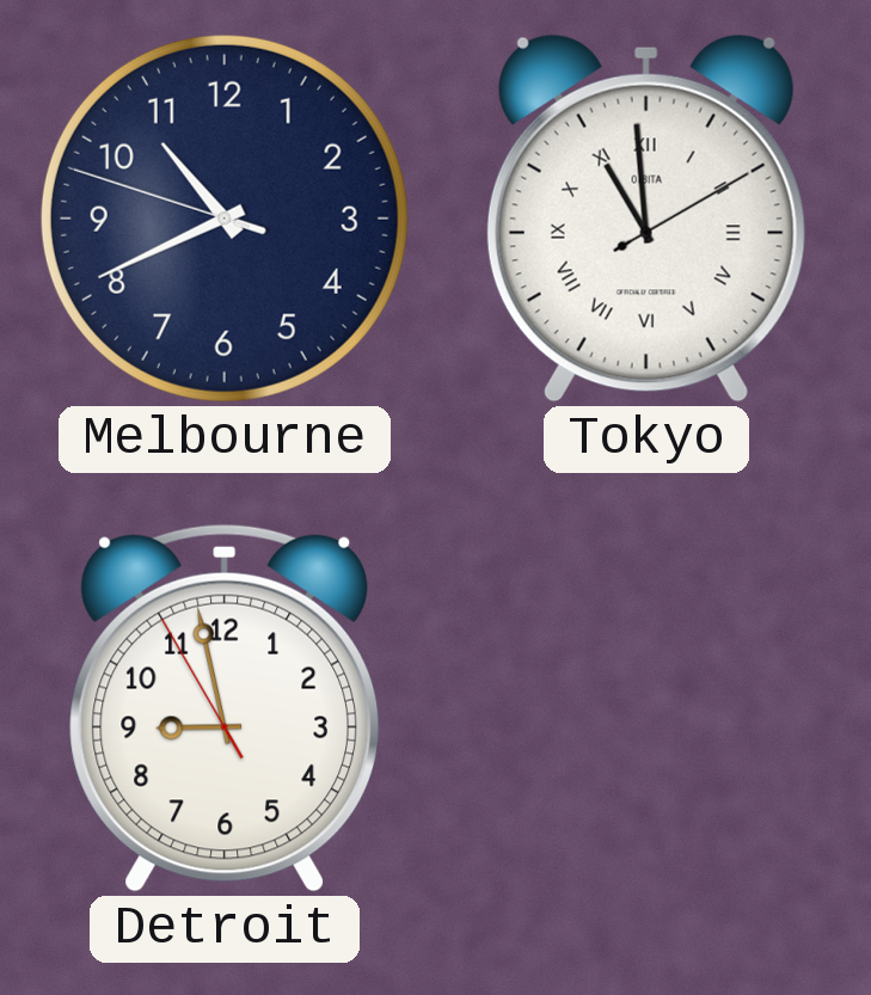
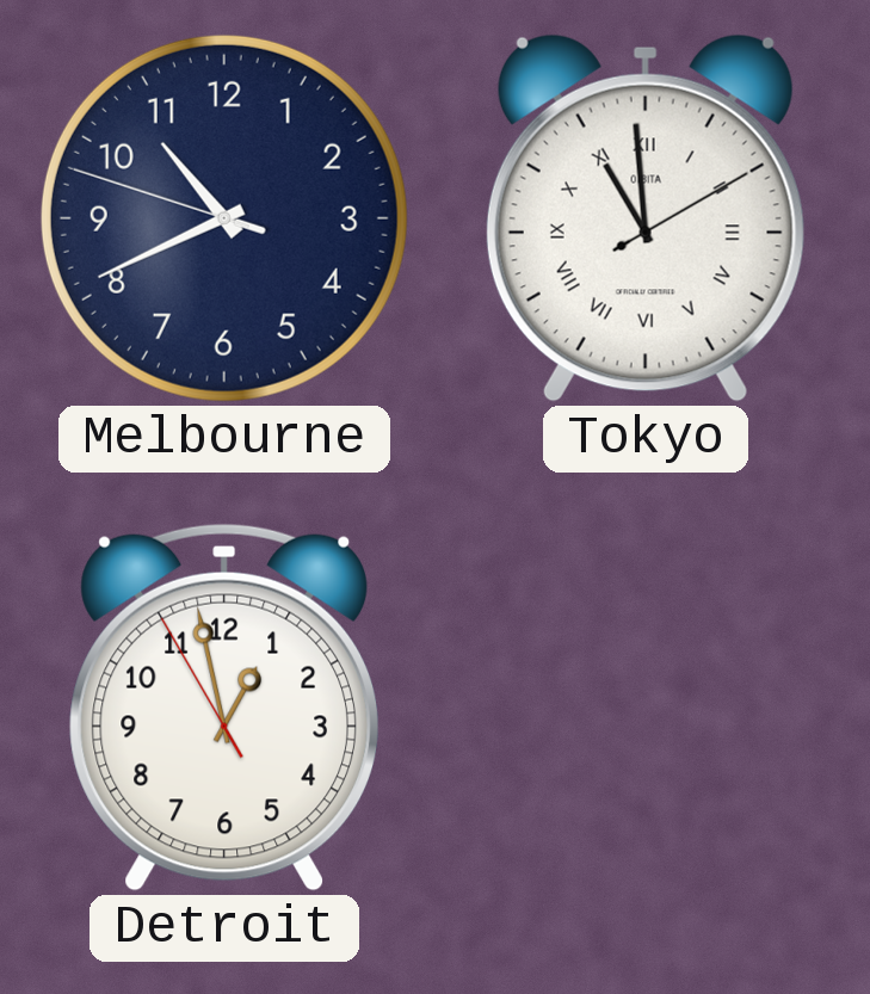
Detroit: 8:57 -> 12:57
